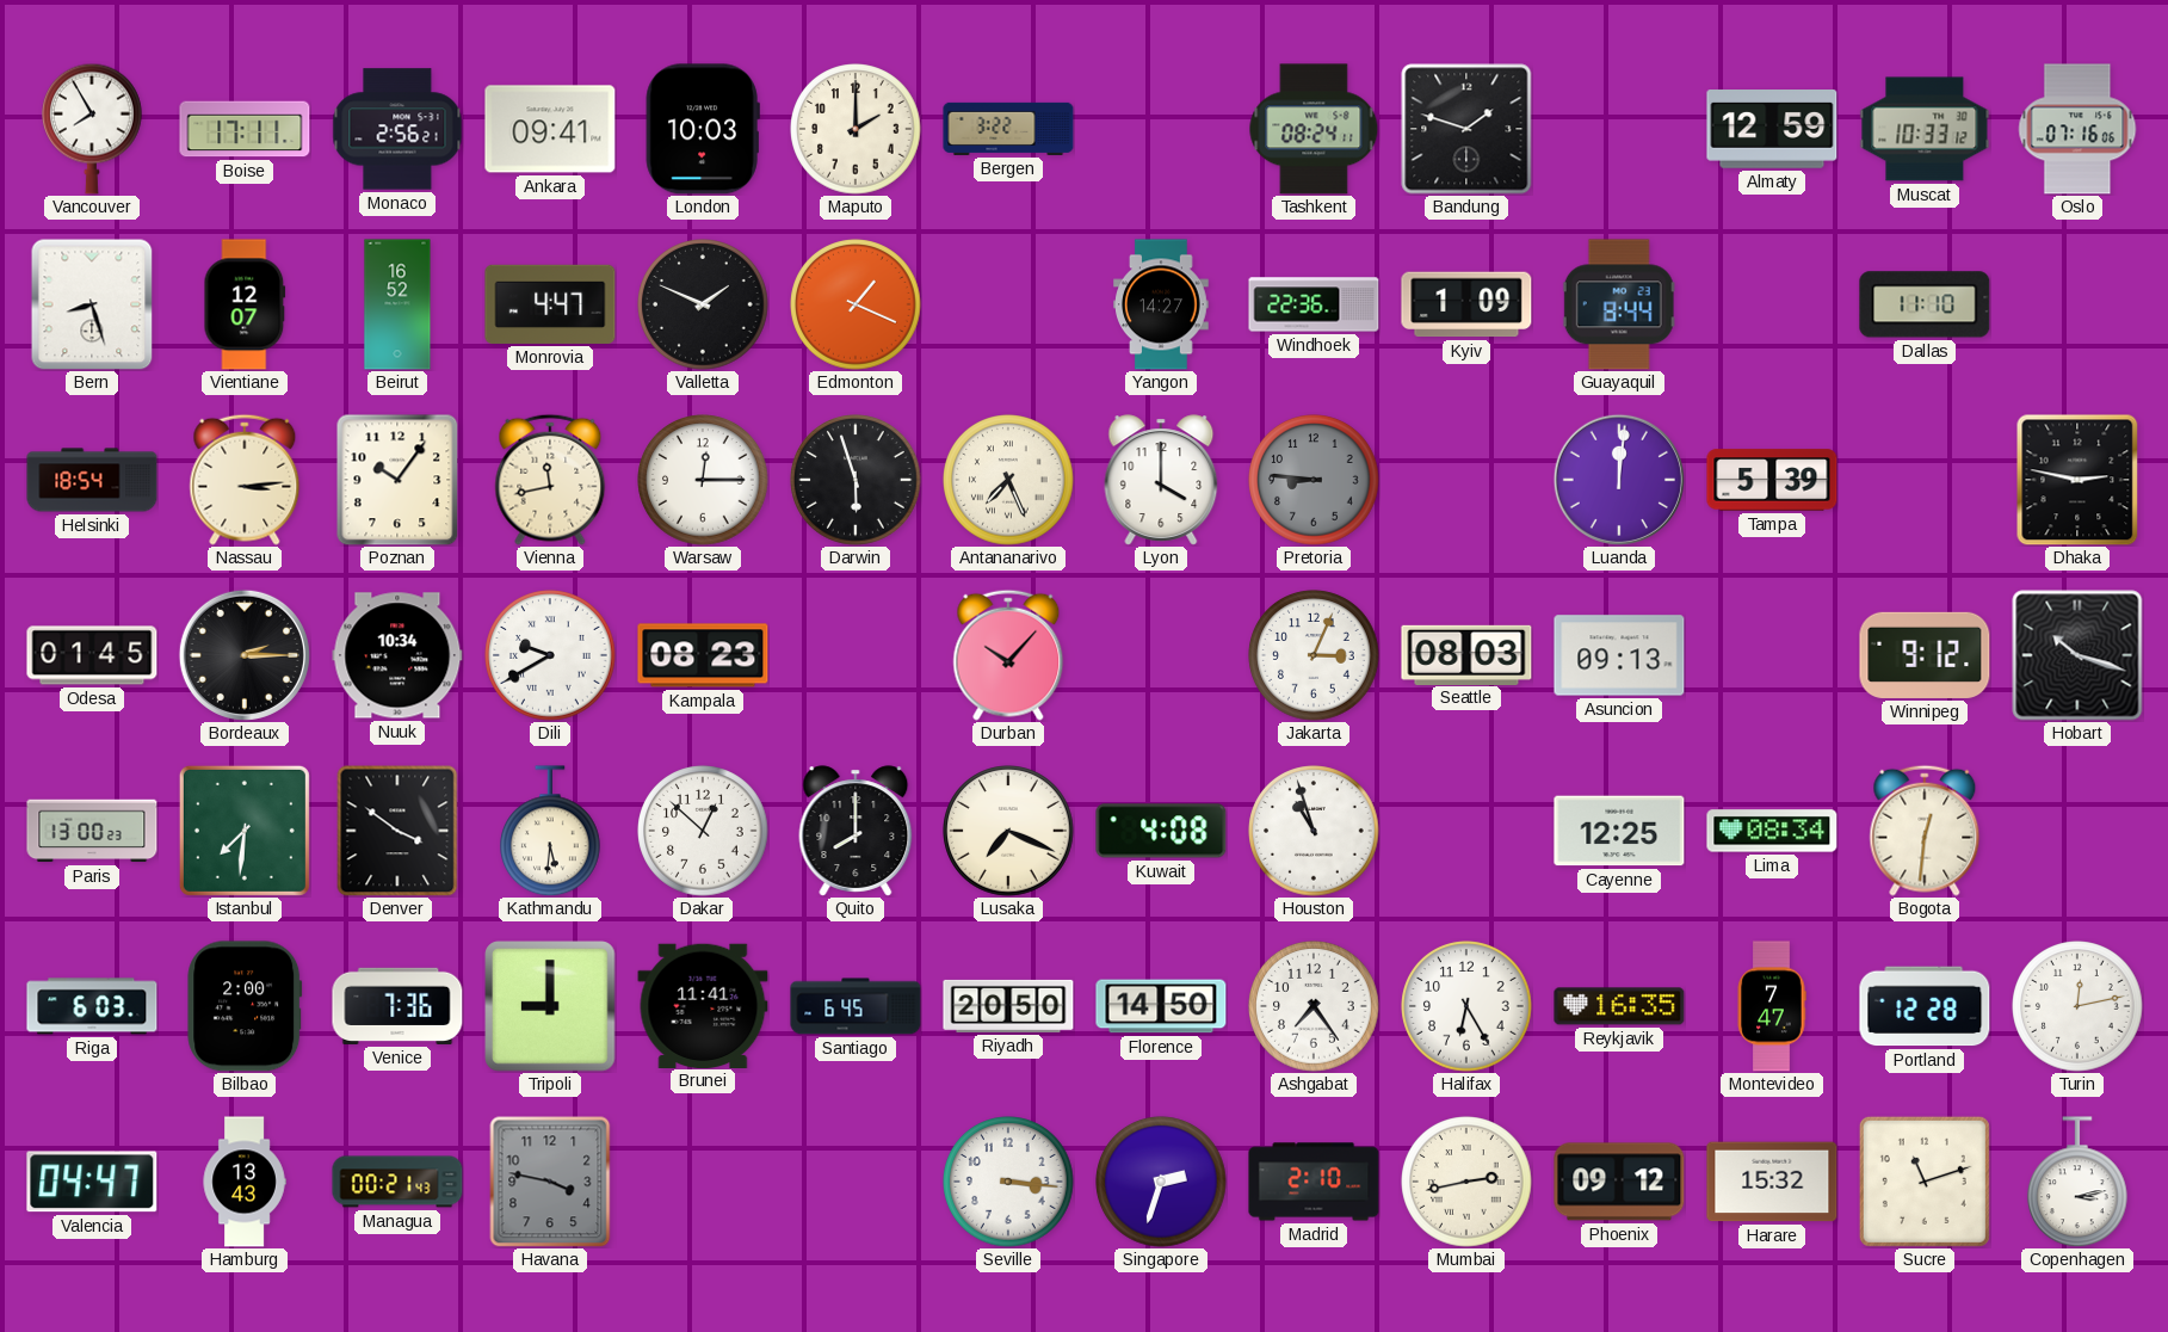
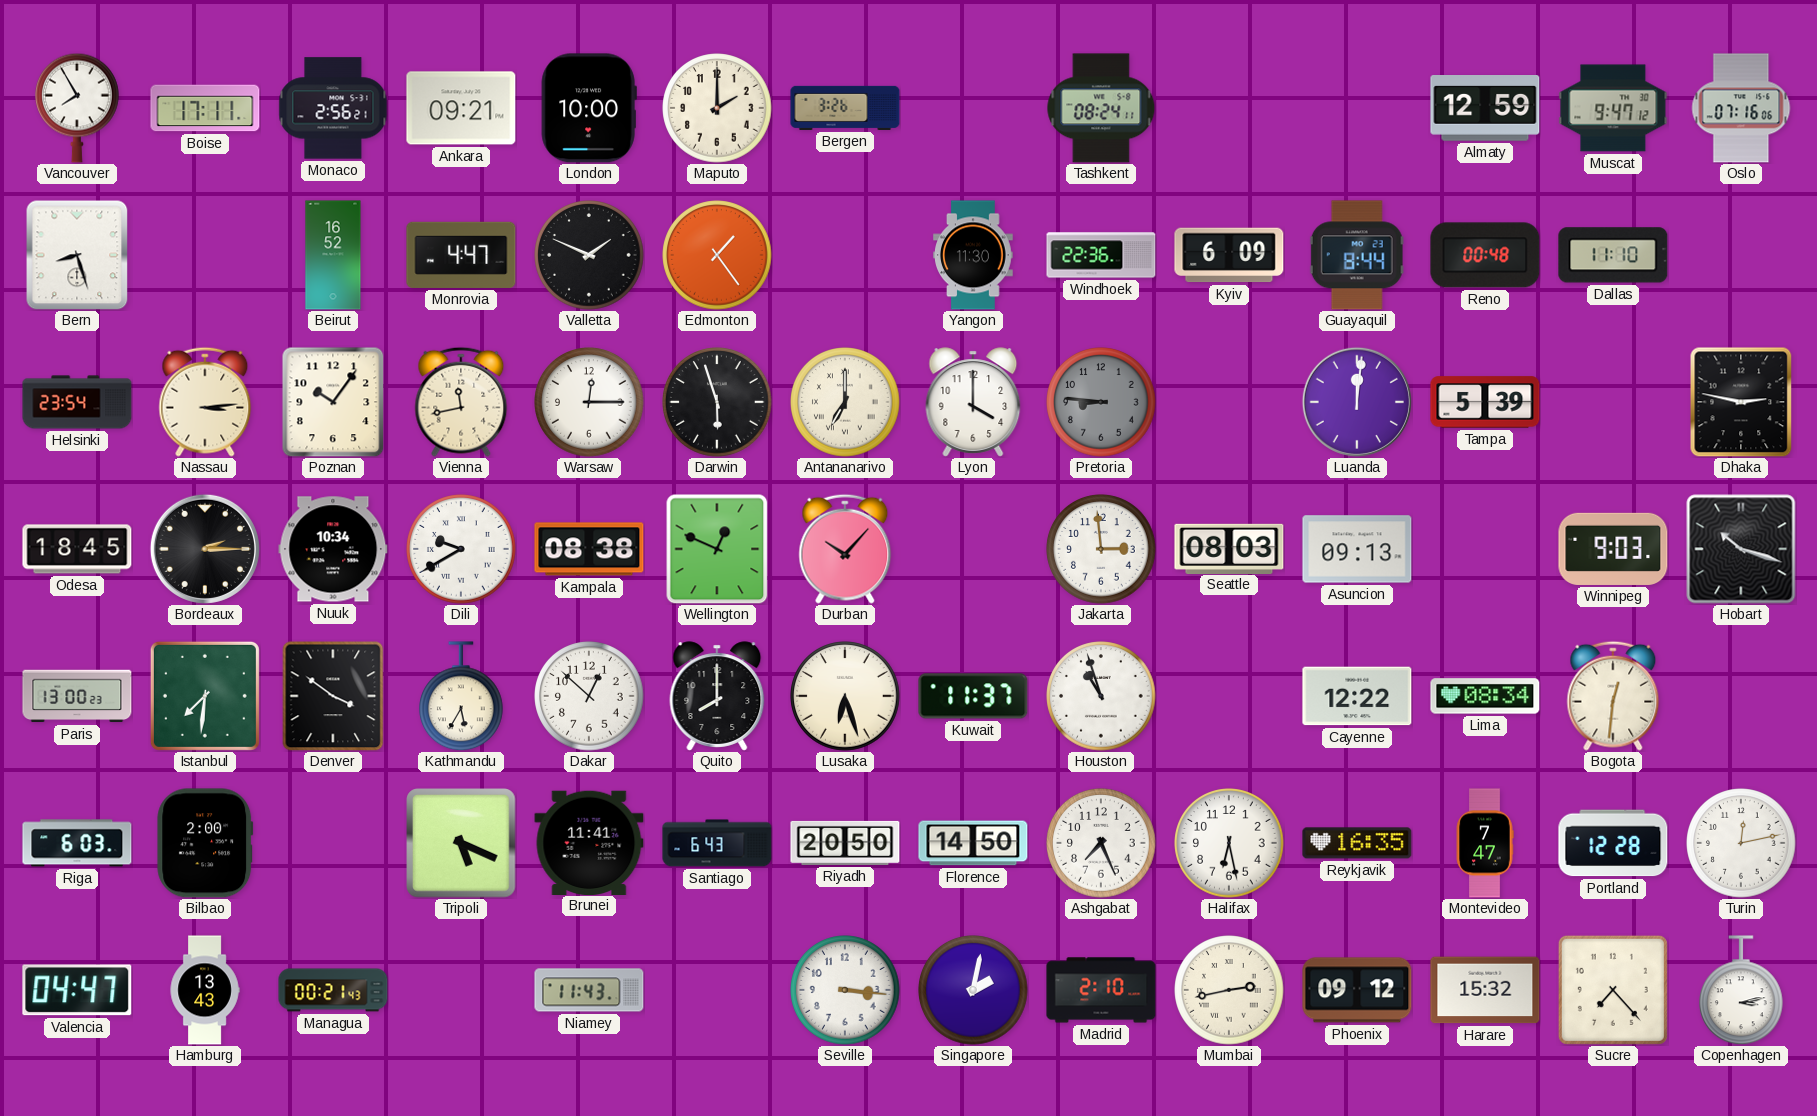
Ankara: 09:41 -> 09:21
London: 10:03 -> 10:00
Bergen: 3:22 -> 3:26
Bandung: 1:48 -> none
Muscat: 10:33 -> 9:47
Vientiane: 12:07 -> none
Edmonton: 1:19 -> 1:24
Yangon: 14:27 -> 11:30
Kyiv: 1:09 -> 6:09
Reno: none -> 00:48
Helsinki: 18:54 -> 23:54
Antananarivo: 7:26 -> 7:00
Odesa: 01:45 -> 18:45
Kampala: 08:23 -> 08:38
Wellington: none -> 12:49
Jakarta: 3:04 -> 2:59
Winnipeg: 9:12 -> 9:03
Kathmandu: 5:31 -> 5:35
Lusaka: 7:19 -> 6:27
Kuwait: 4:08 -> 11:37
Cayenne: 12:25 -> 12:22
Venice: 7:36 -> none
Tripoli: 9:00 -> 5:19
Santiago: 6:45 -> 6:43
Ashgabat: 7:24 -> 7:26
Halifax: 6:25 -> 6:28
Havana: 3:47 -> none
Niamey: none -> 11:43
Singapore: 2:33 -> 2:02
Sucre: 11:12 -> 7:23
